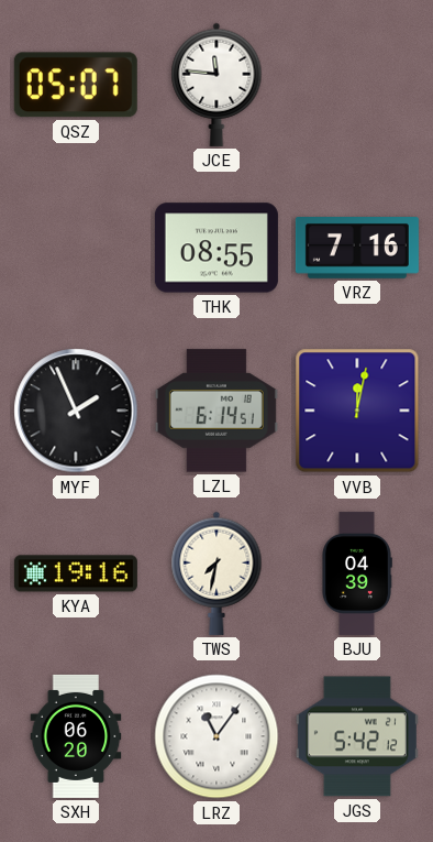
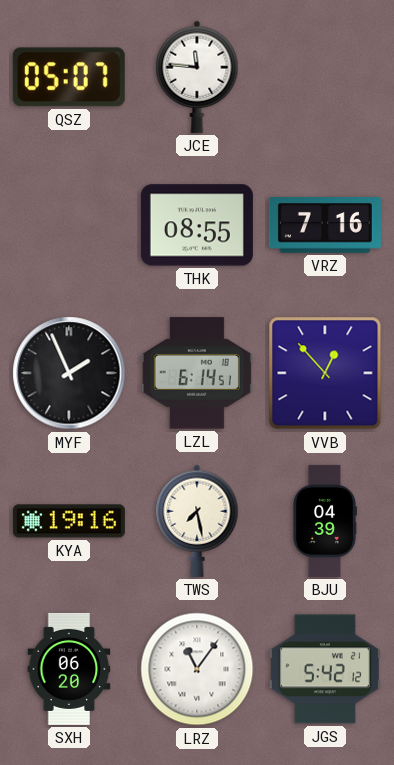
VVB: 12:02 -> 12:53
TWS: 7:32 -> 7:28
